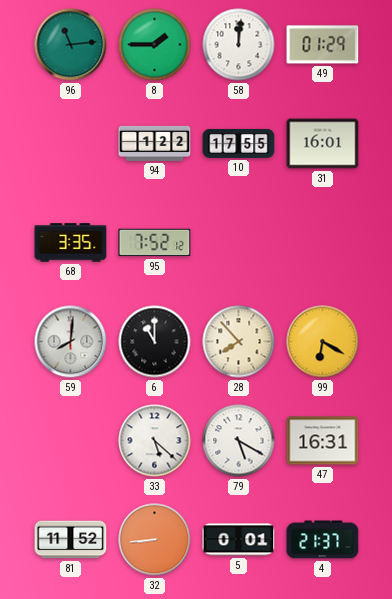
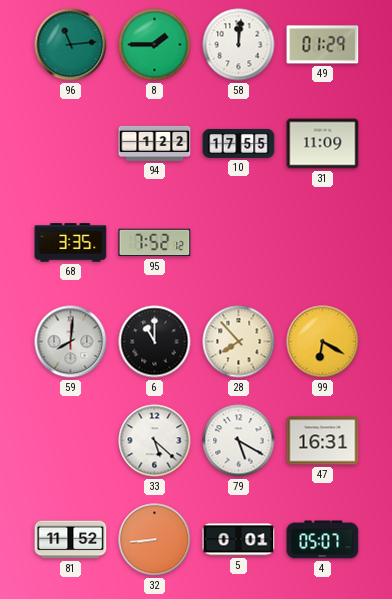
31: 16:01 -> 11:09
4: 21:37 -> 05:07
